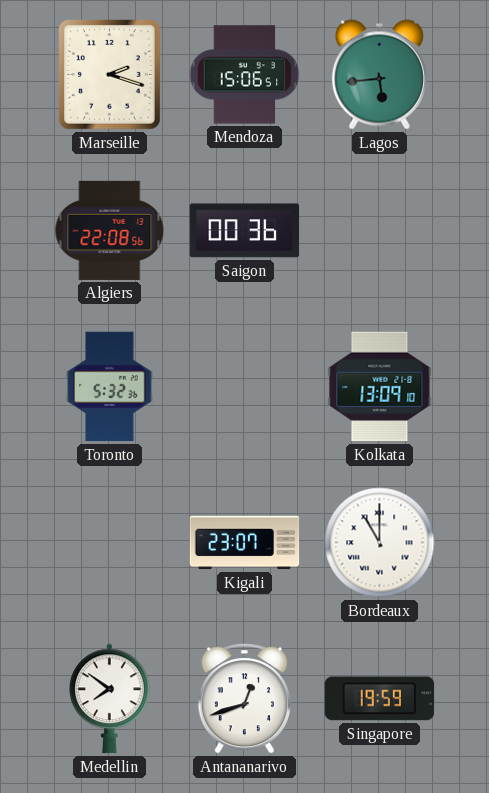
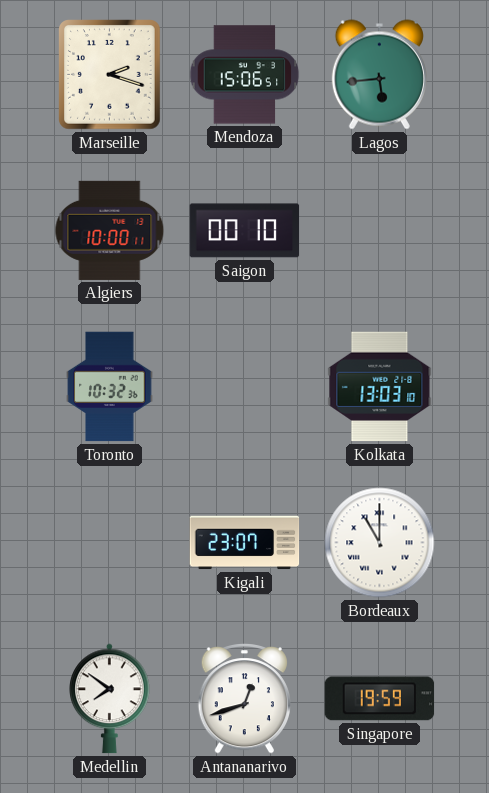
Algiers: 22:08 -> 10:00
Saigon: 00:36 -> 00:10
Toronto: 5:32 -> 10:32
Kolkata: 13:09 -> 13:03
